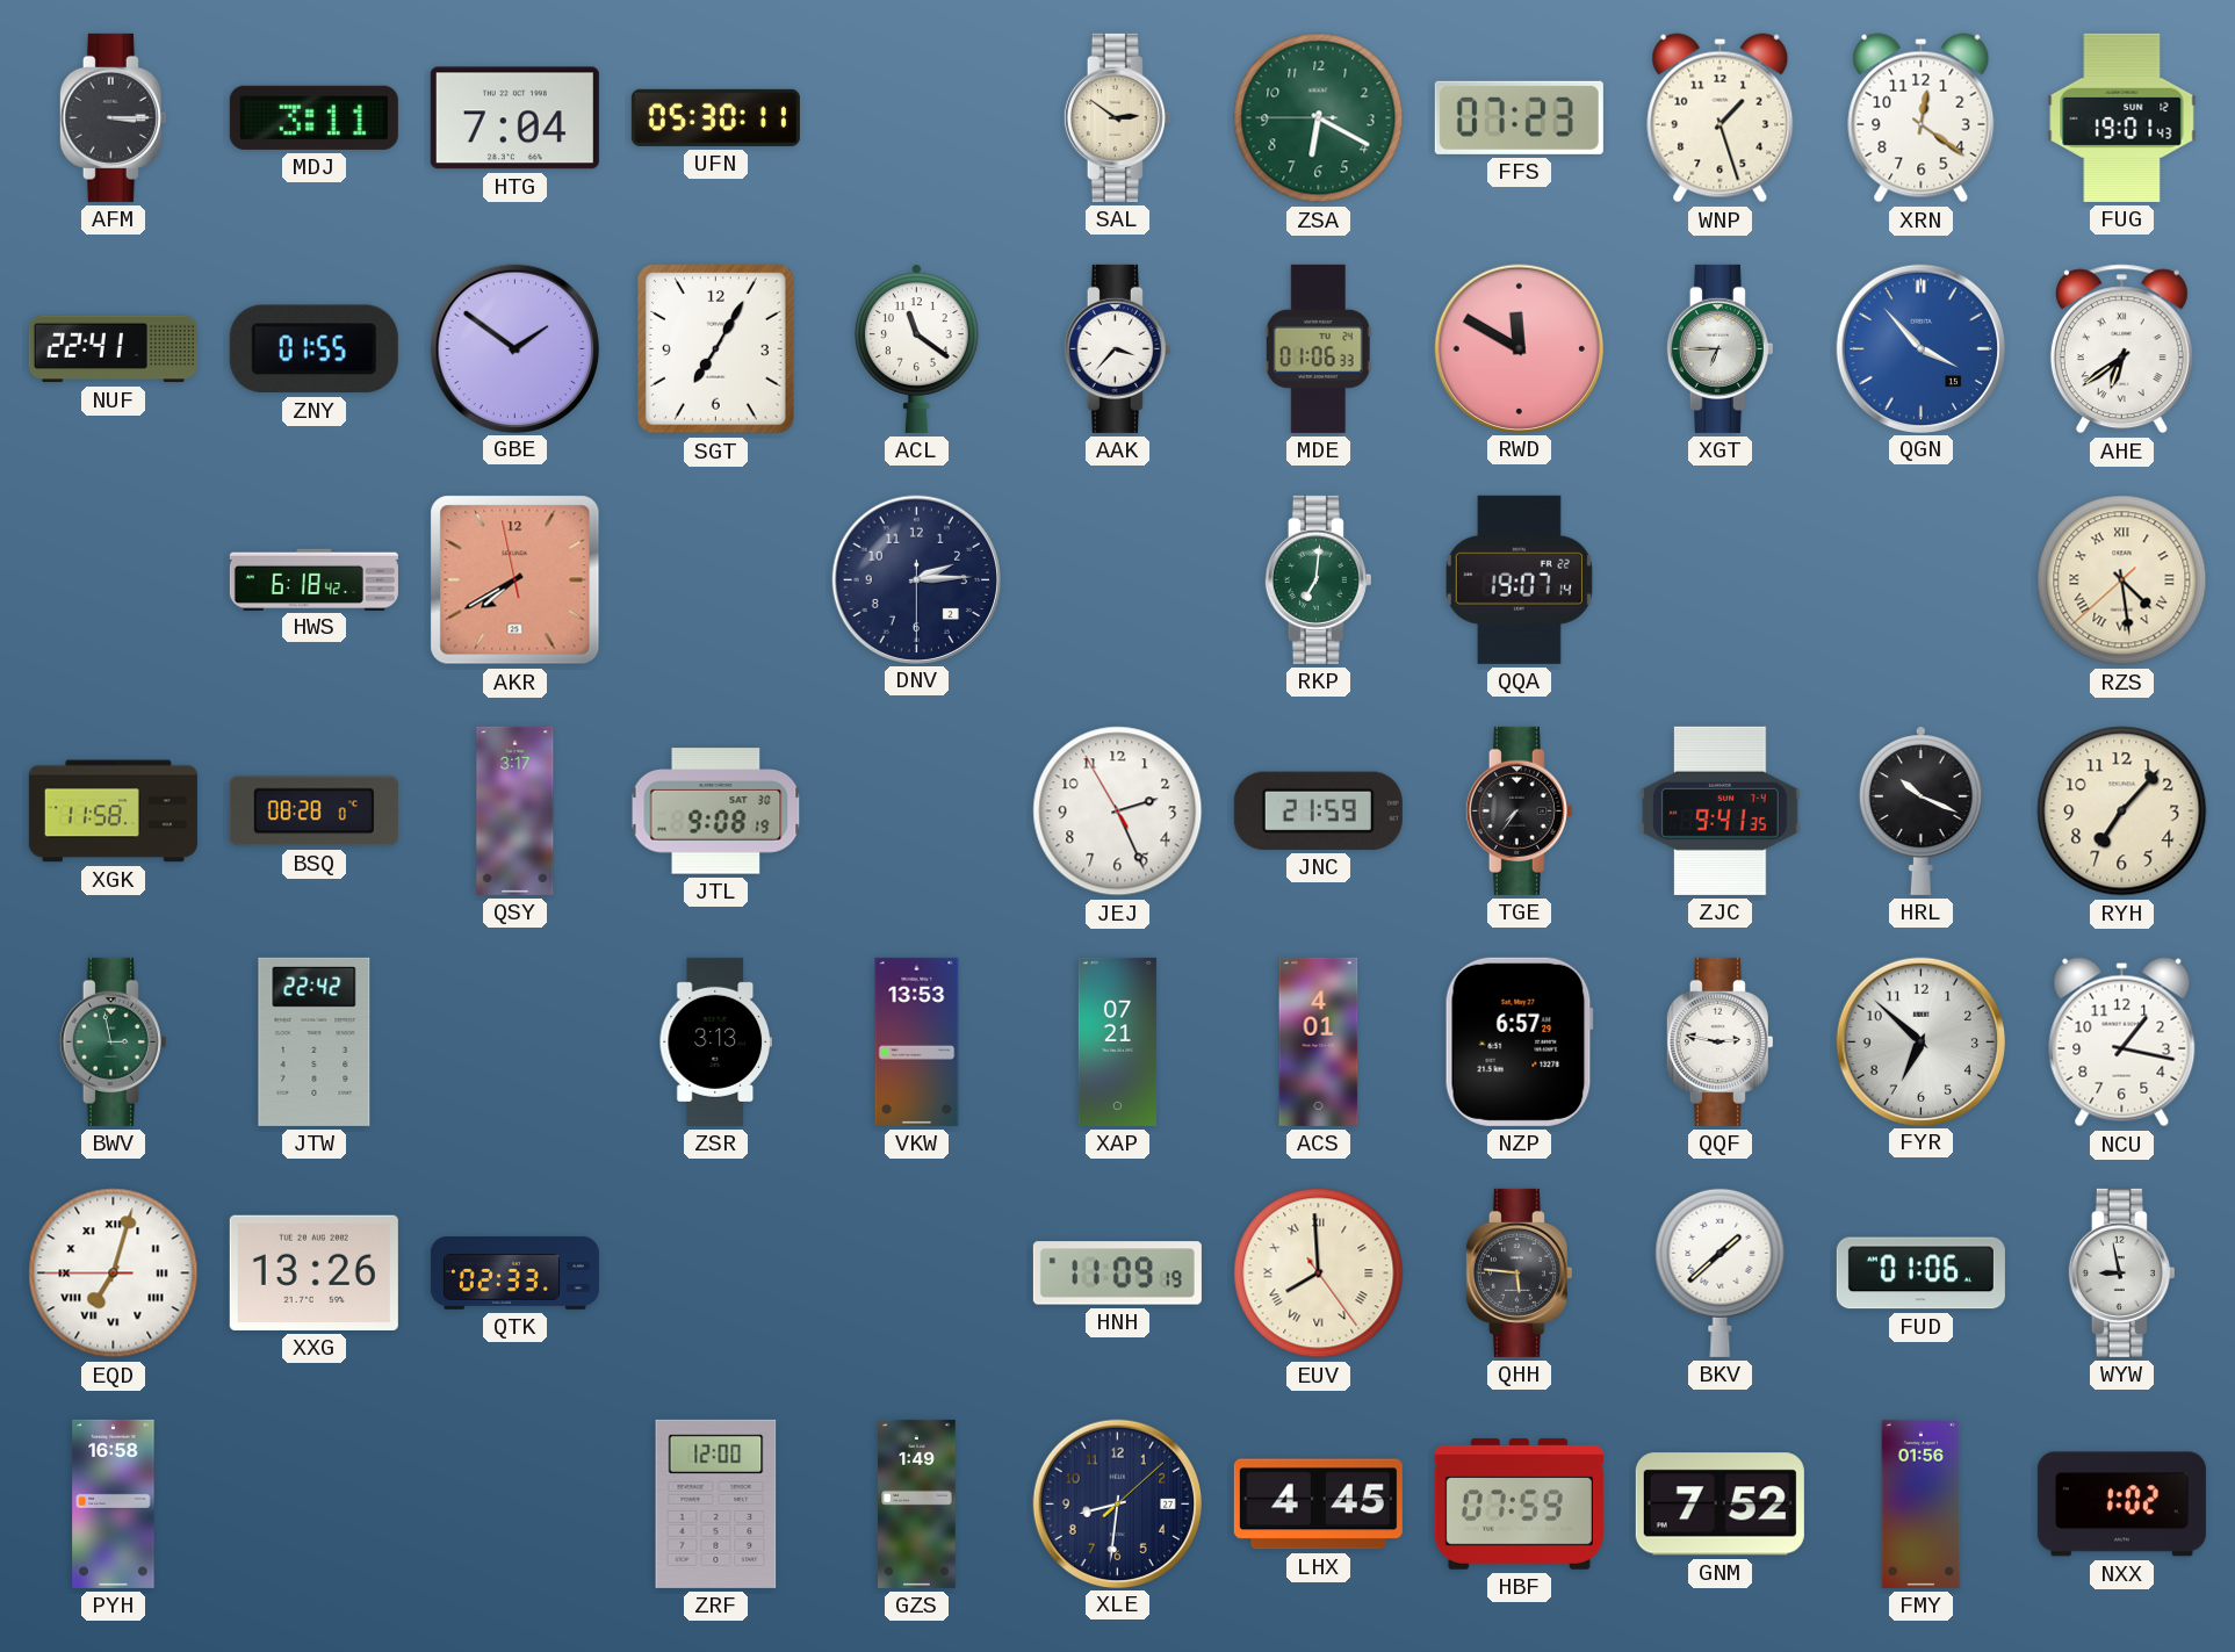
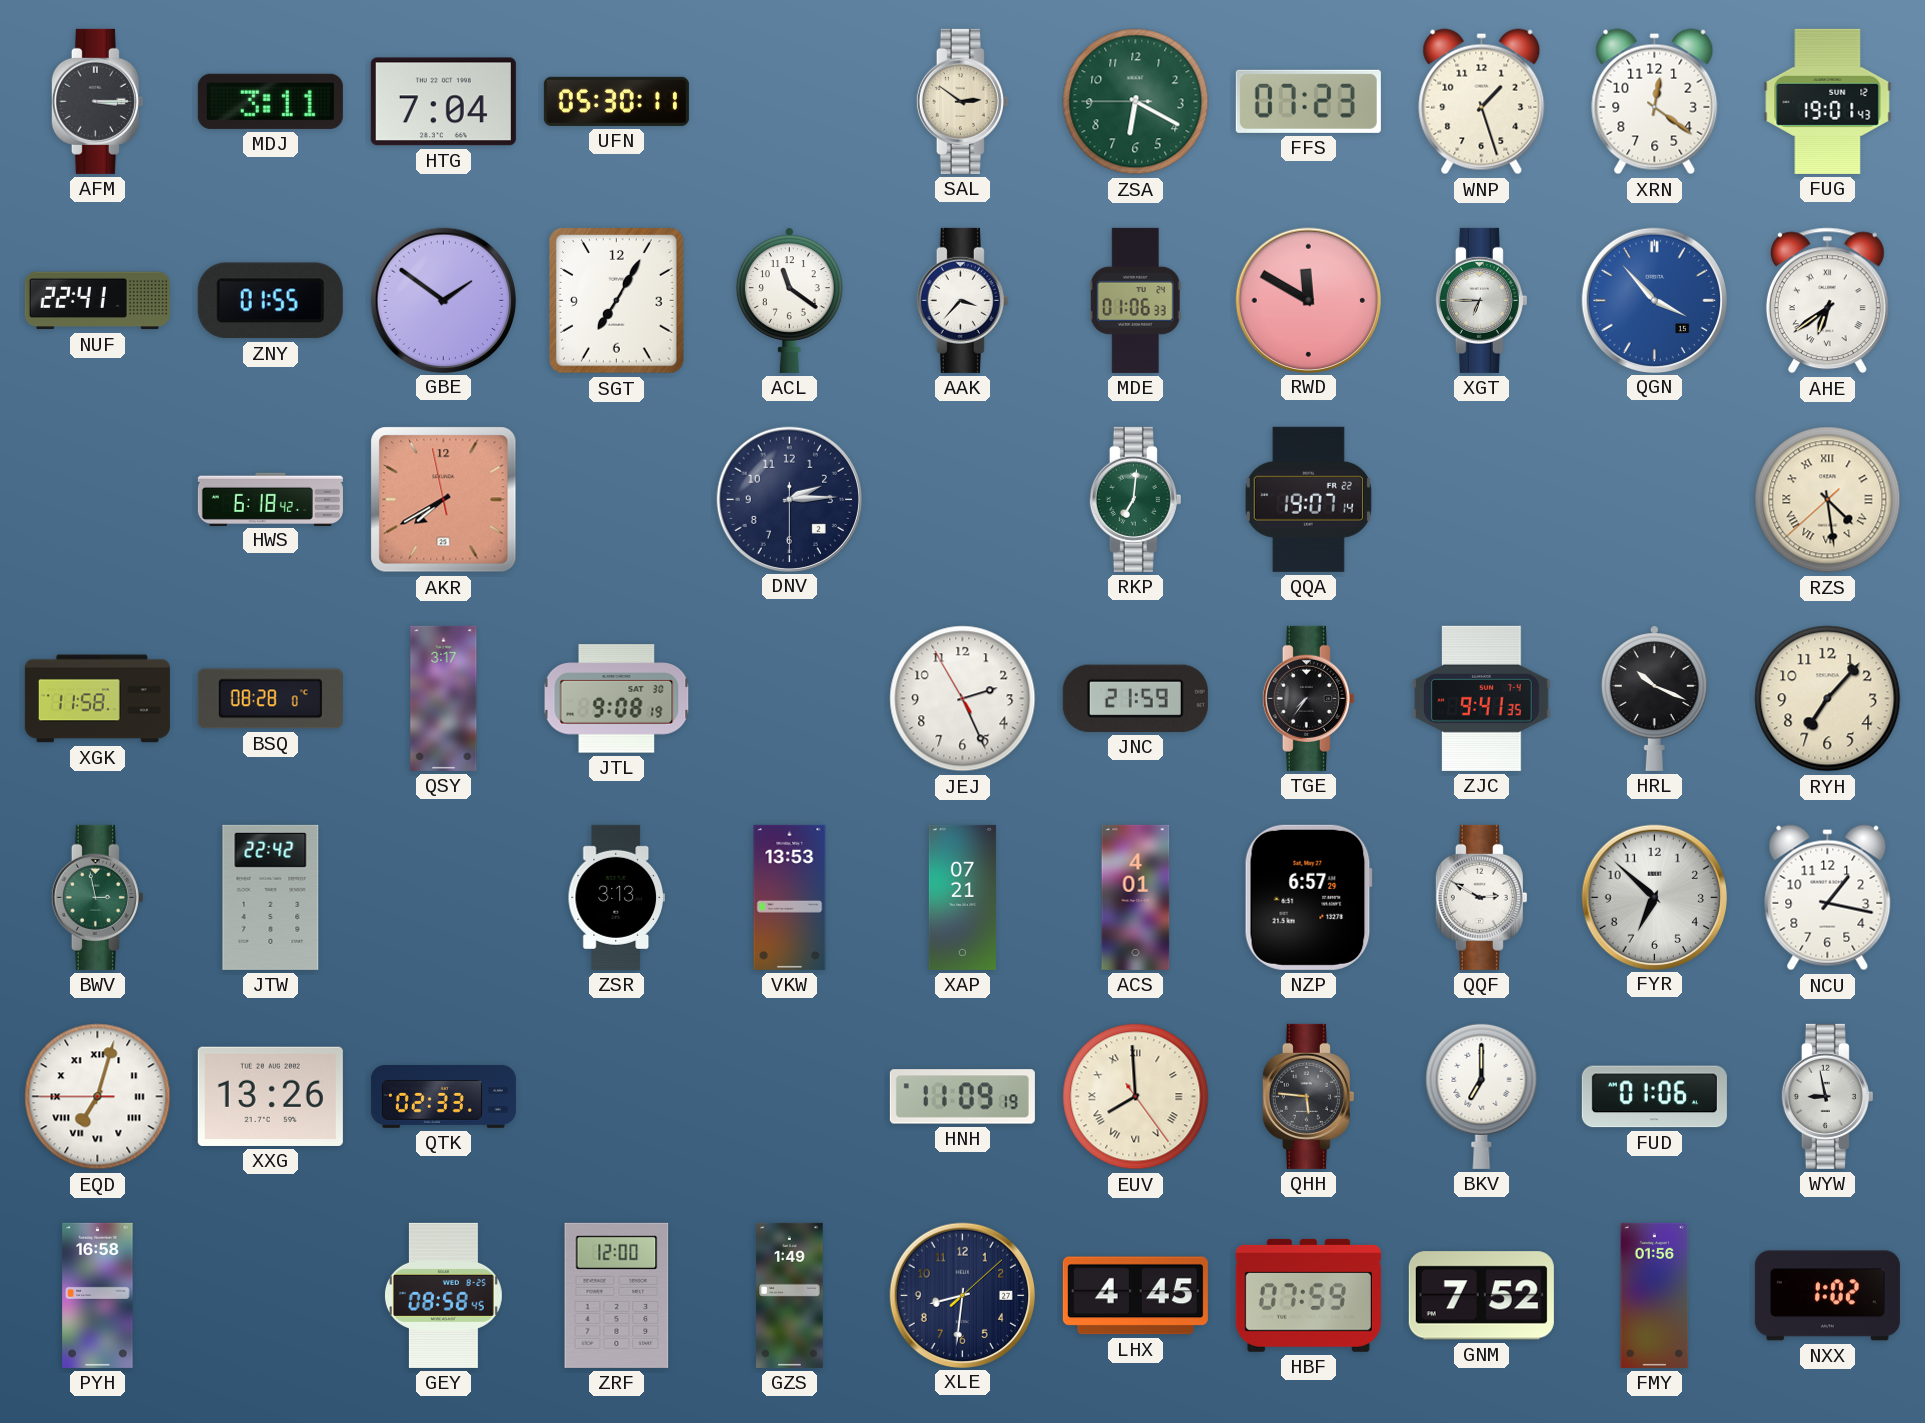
QQF: 2:47 -> 2:50
BKV: 1:38 -> 7:00
GEY: none -> 08:58
